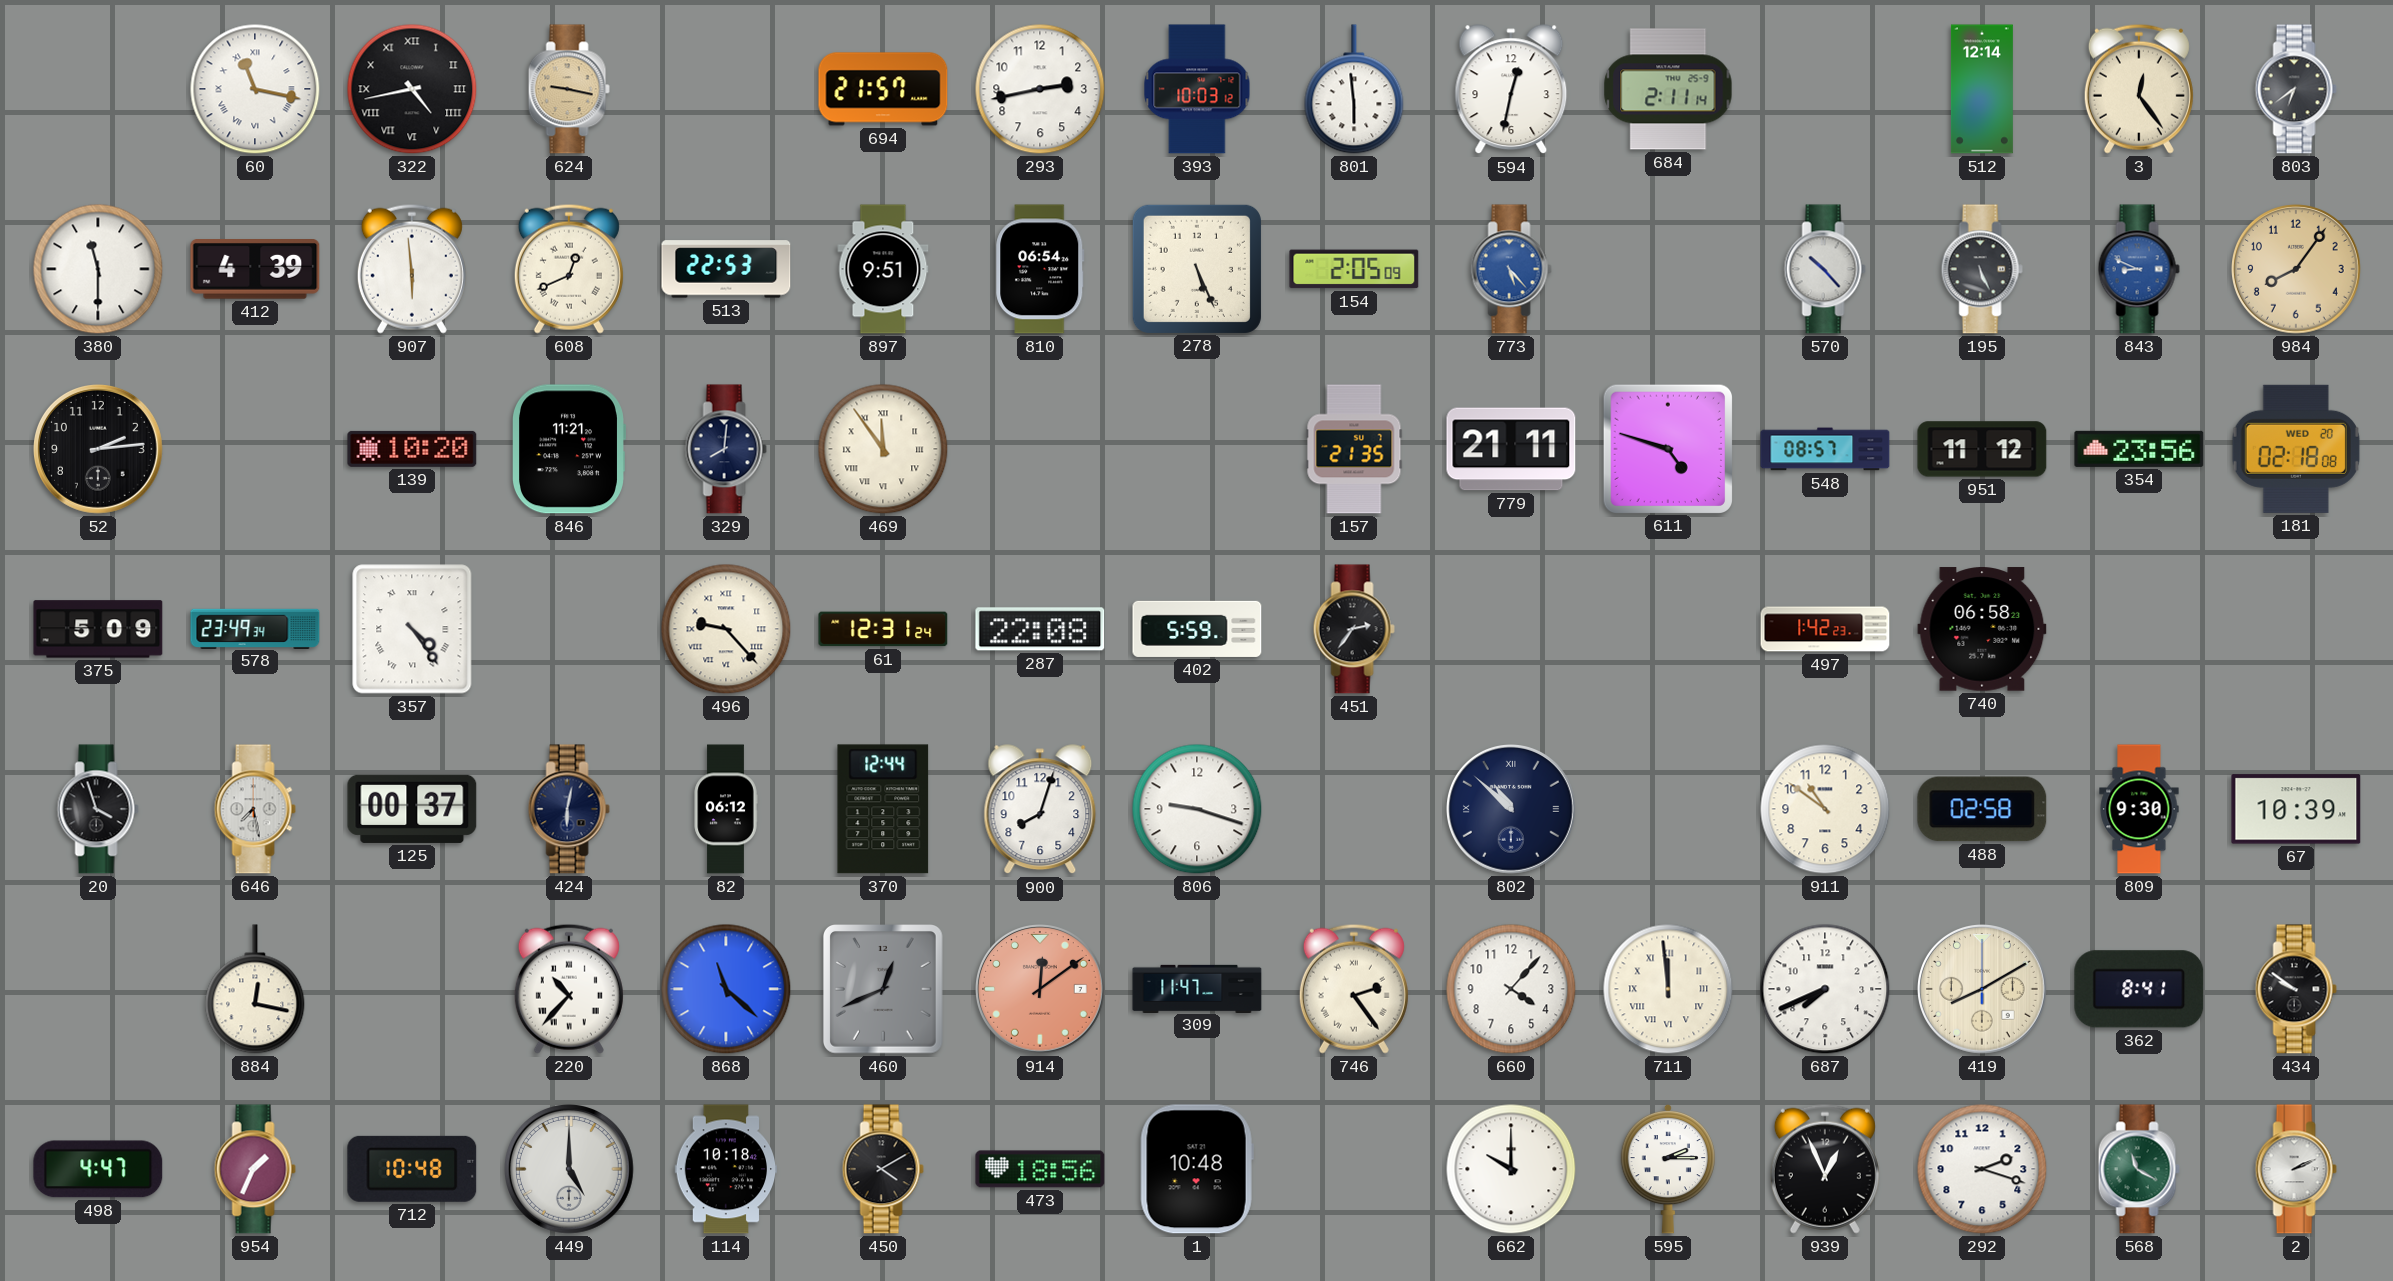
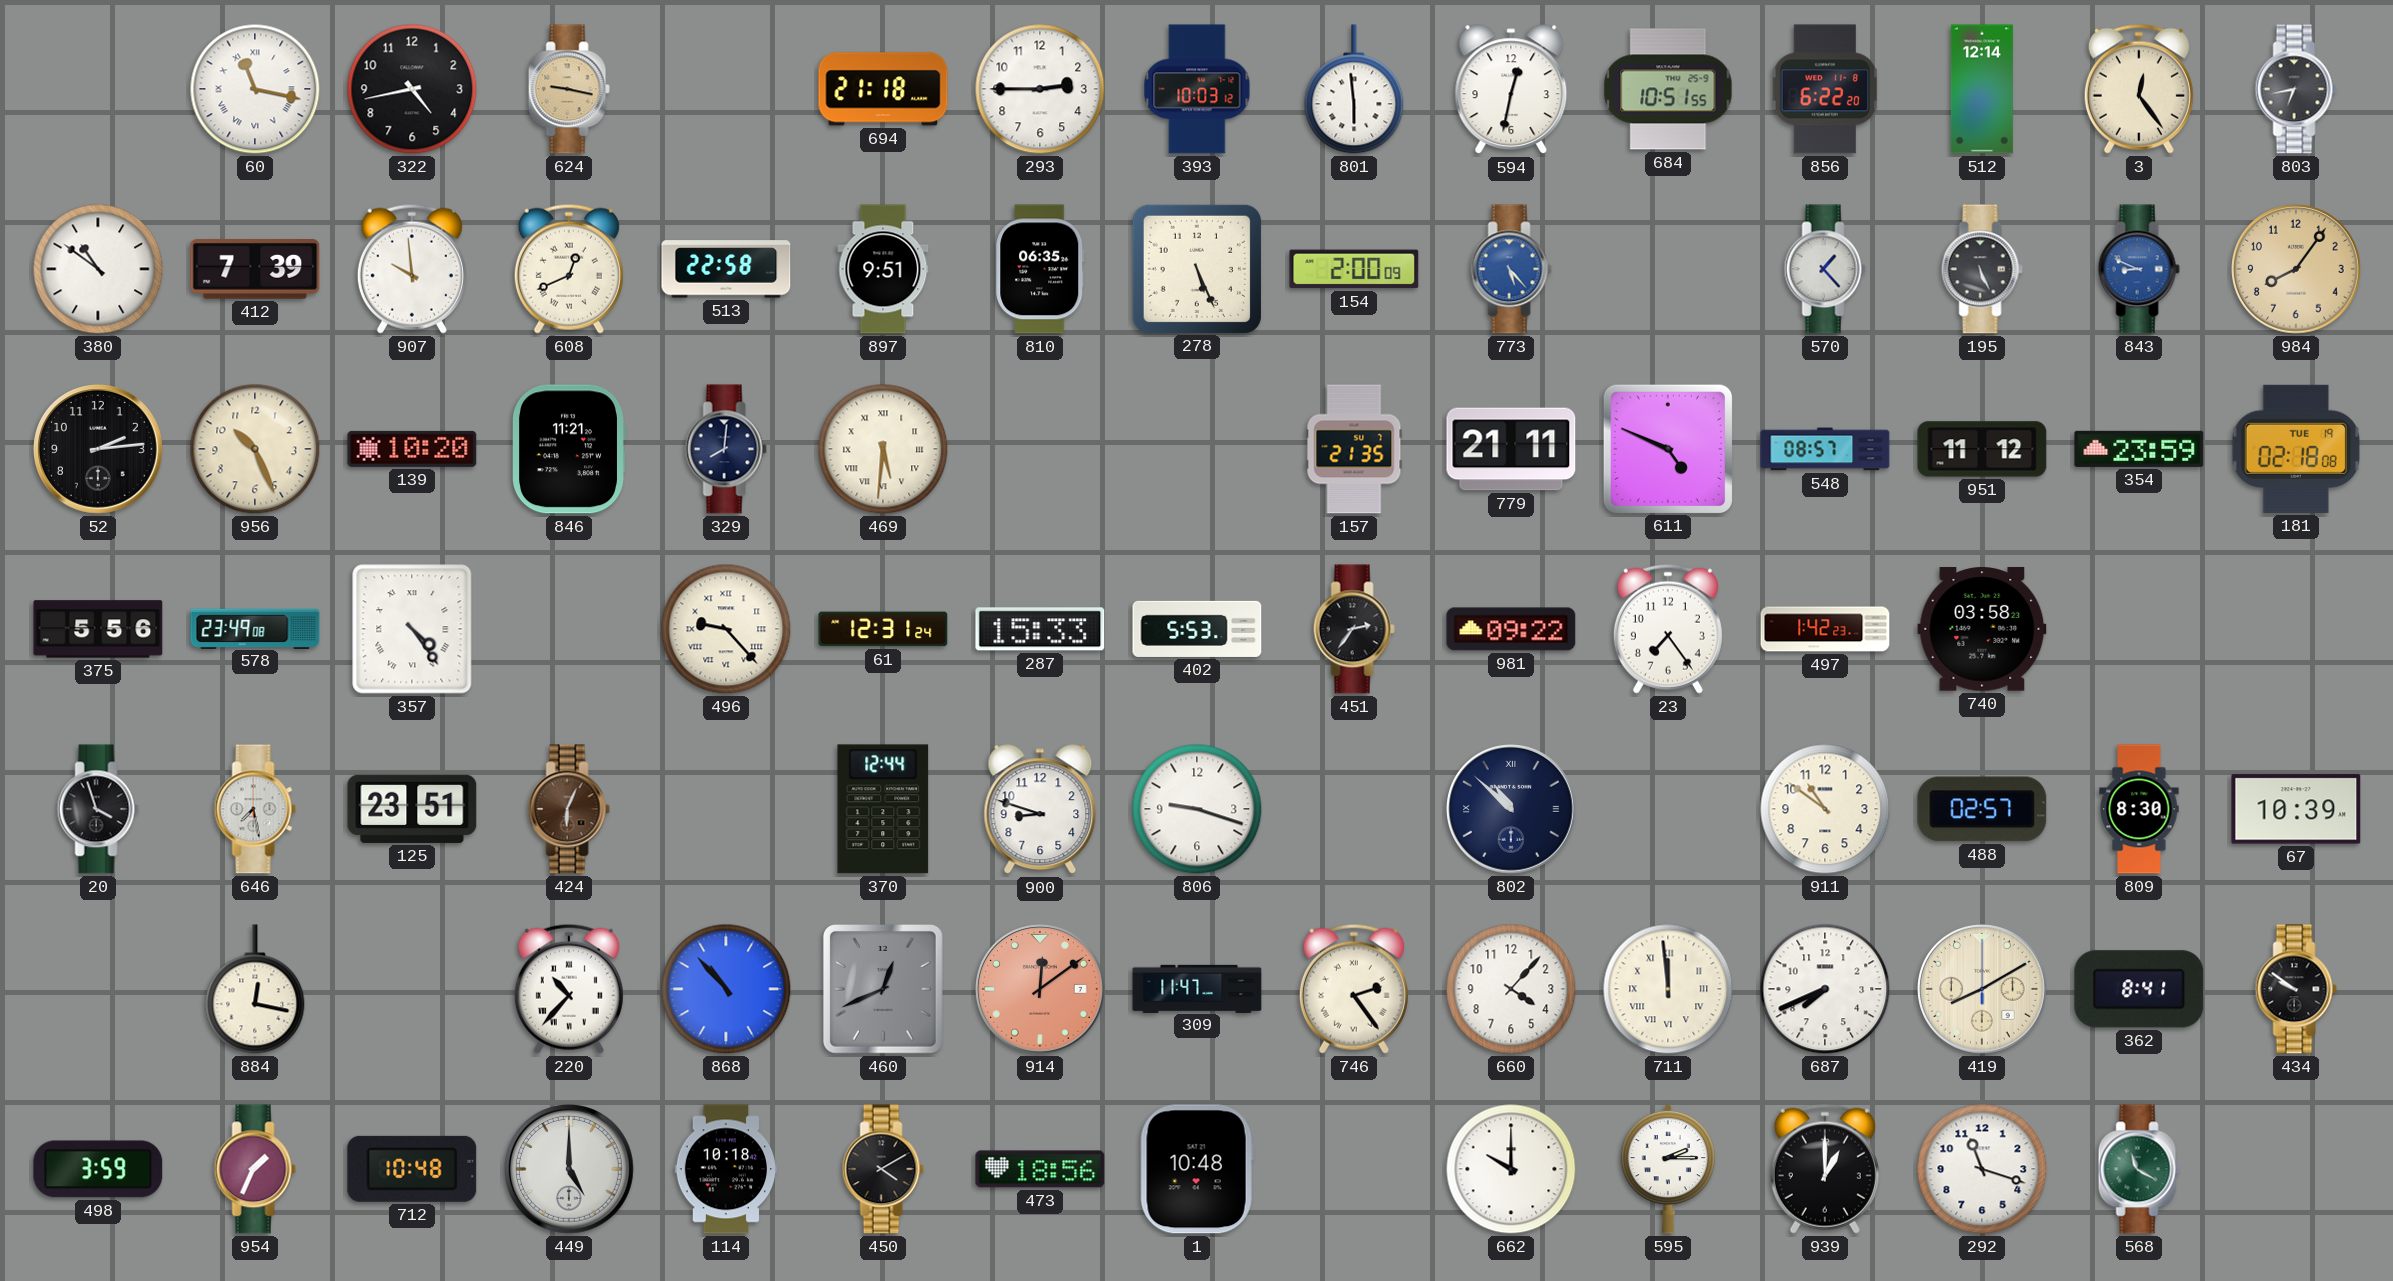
322 numerals: Roman -> Arabic
694: 21:57 -> 21:18
293: 2:43 -> 2:45
684: 2:11 -> 10:51
856: none -> 6:22
803: 6:39 -> 6:43
380: 11:30 -> 10:51
412: 4:39 -> 7:39
907: 5:59 -> 9:59
513: 22:53 -> 22:58
810: 06:54 -> 06:35
154: 2:05 -> 2:00
570: 10:23 -> 1:23
956: none -> 10:26
469: 11:54 -> 5:31
611: 4:48 -> 4:49
354: 23:56 -> 23:59
181 date: WED 20 -> TUE 19
375: 5:09 -> 5:56
578: 23:49:34 -> 23:49:08
287: 22:08 -> 15:33
402: 5:59 -> 5:53
981: none -> 09:22
23: none -> 7:24
740: 06:58 -> 03:58
125: 00:37 -> 23:51
424: 6:02 -> 6:04
424 dial: navy -> brown
82: 06:12 -> none
900: 8:03 -> 8:48
488: 02:58 -> 02:57
809: 9:30 -> 8:30
868: 11:22 -> 10:53
498: 4:47 -> 3:59
939: 12:56 -> 1:00
292: 2:18 -> 11:18
2: 2:11 -> none
